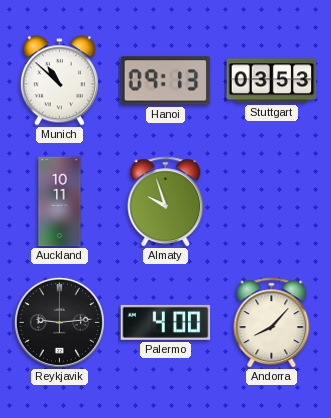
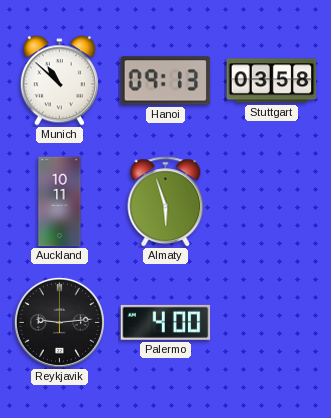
Stuttgart: 03:53 -> 03:58
Almaty: 9:57 -> 5:57
Andorra: 8:07 -> none
